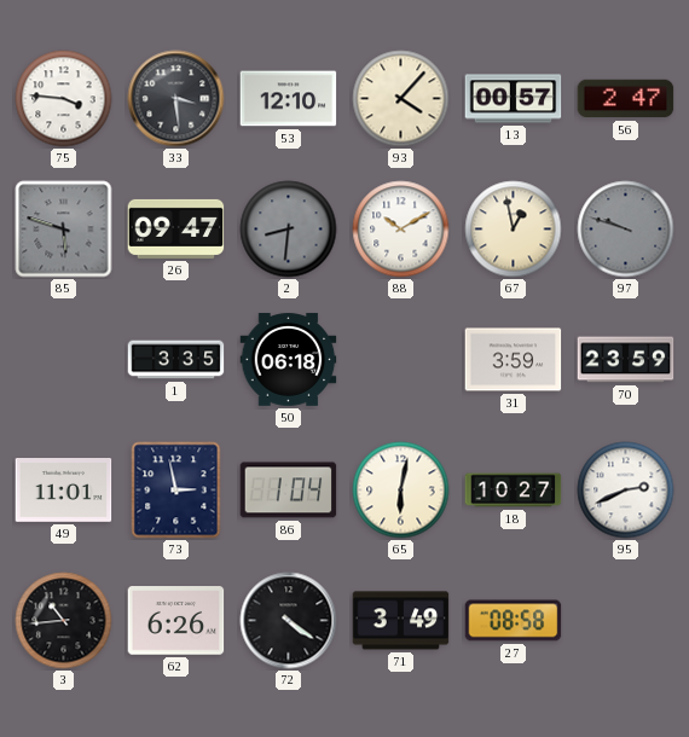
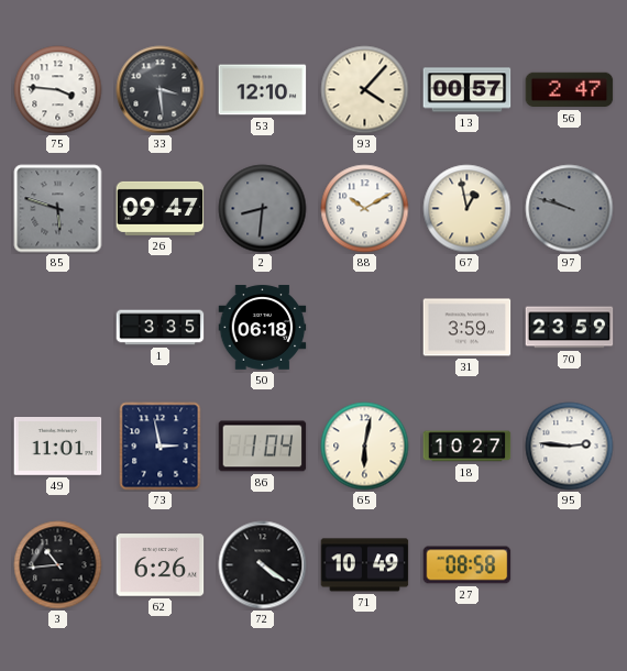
95: 2:41 -> 2:46
71: 3:49 -> 10:49
